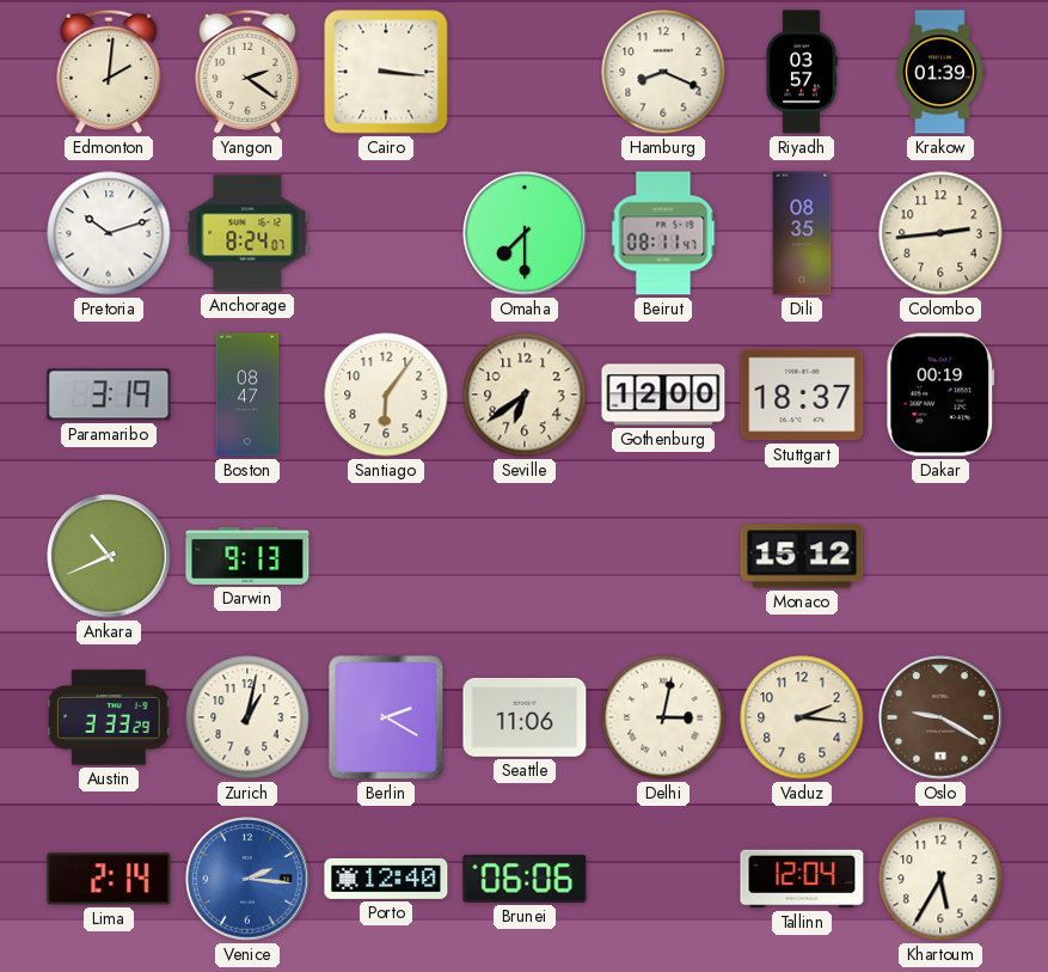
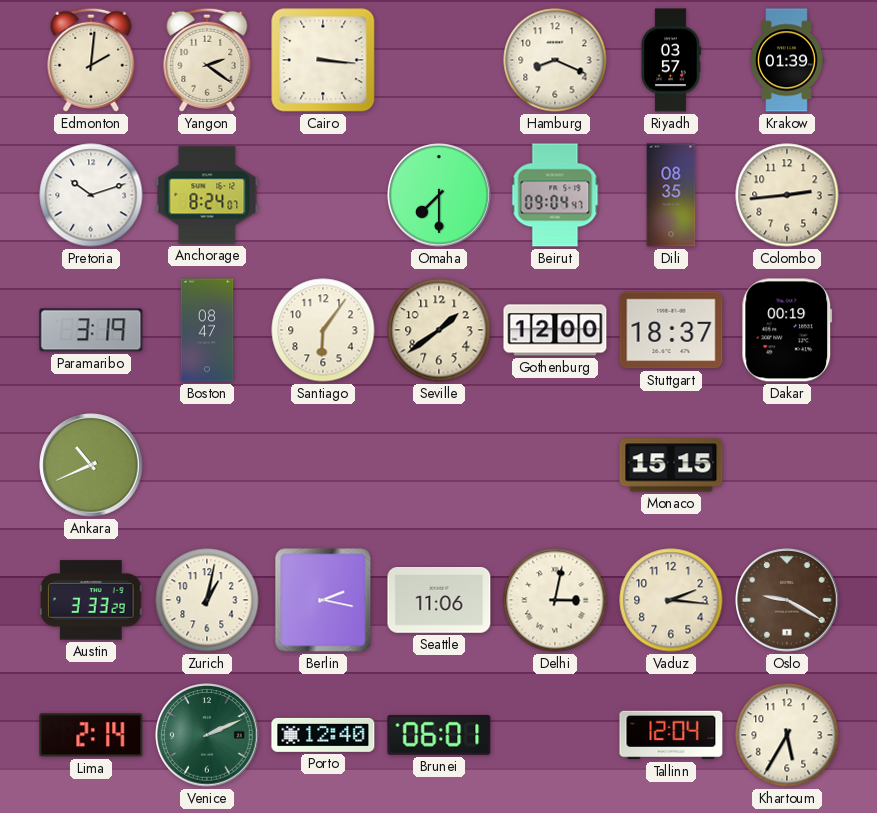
Beirut: 08:11 -> 09:04
Seville: 6:39 -> 1:39
Darwin: 9:13 -> none
Monaco: 15:12 -> 15:15
Berlin: 2:20 -> 2:17
Venice: 2:16 -> 2:11
Venice dial: blue -> green
Brunei: 06:06 -> 06:01
